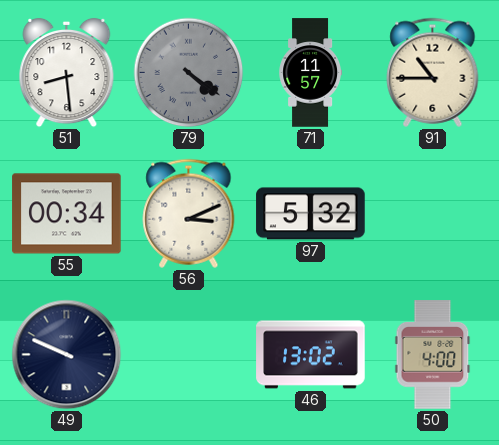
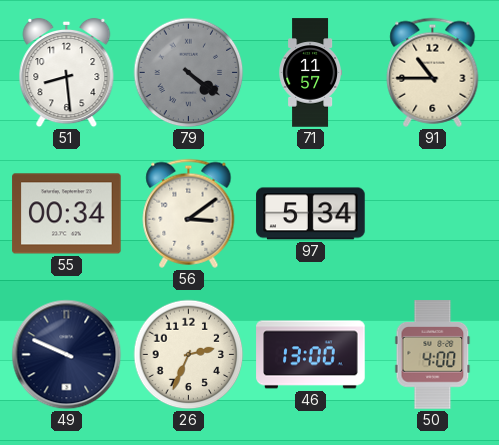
56: 3:11 -> 3:09
97: 5:32 -> 5:34
26: none -> 2:34
46: 13:02 -> 13:00
